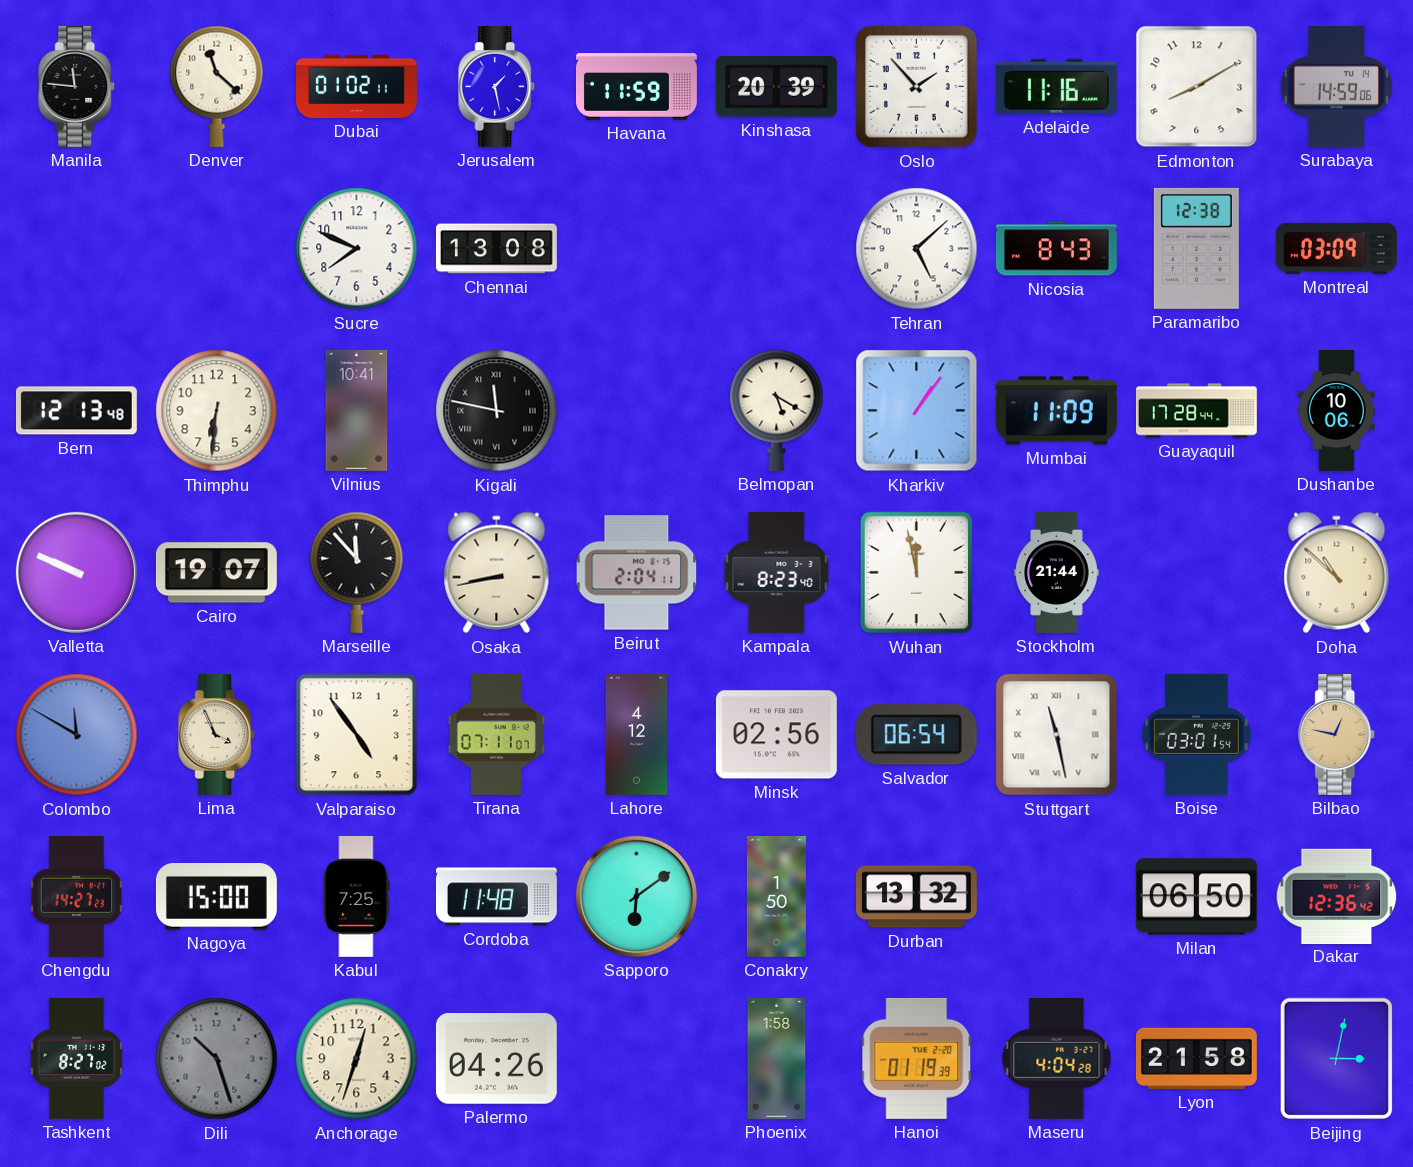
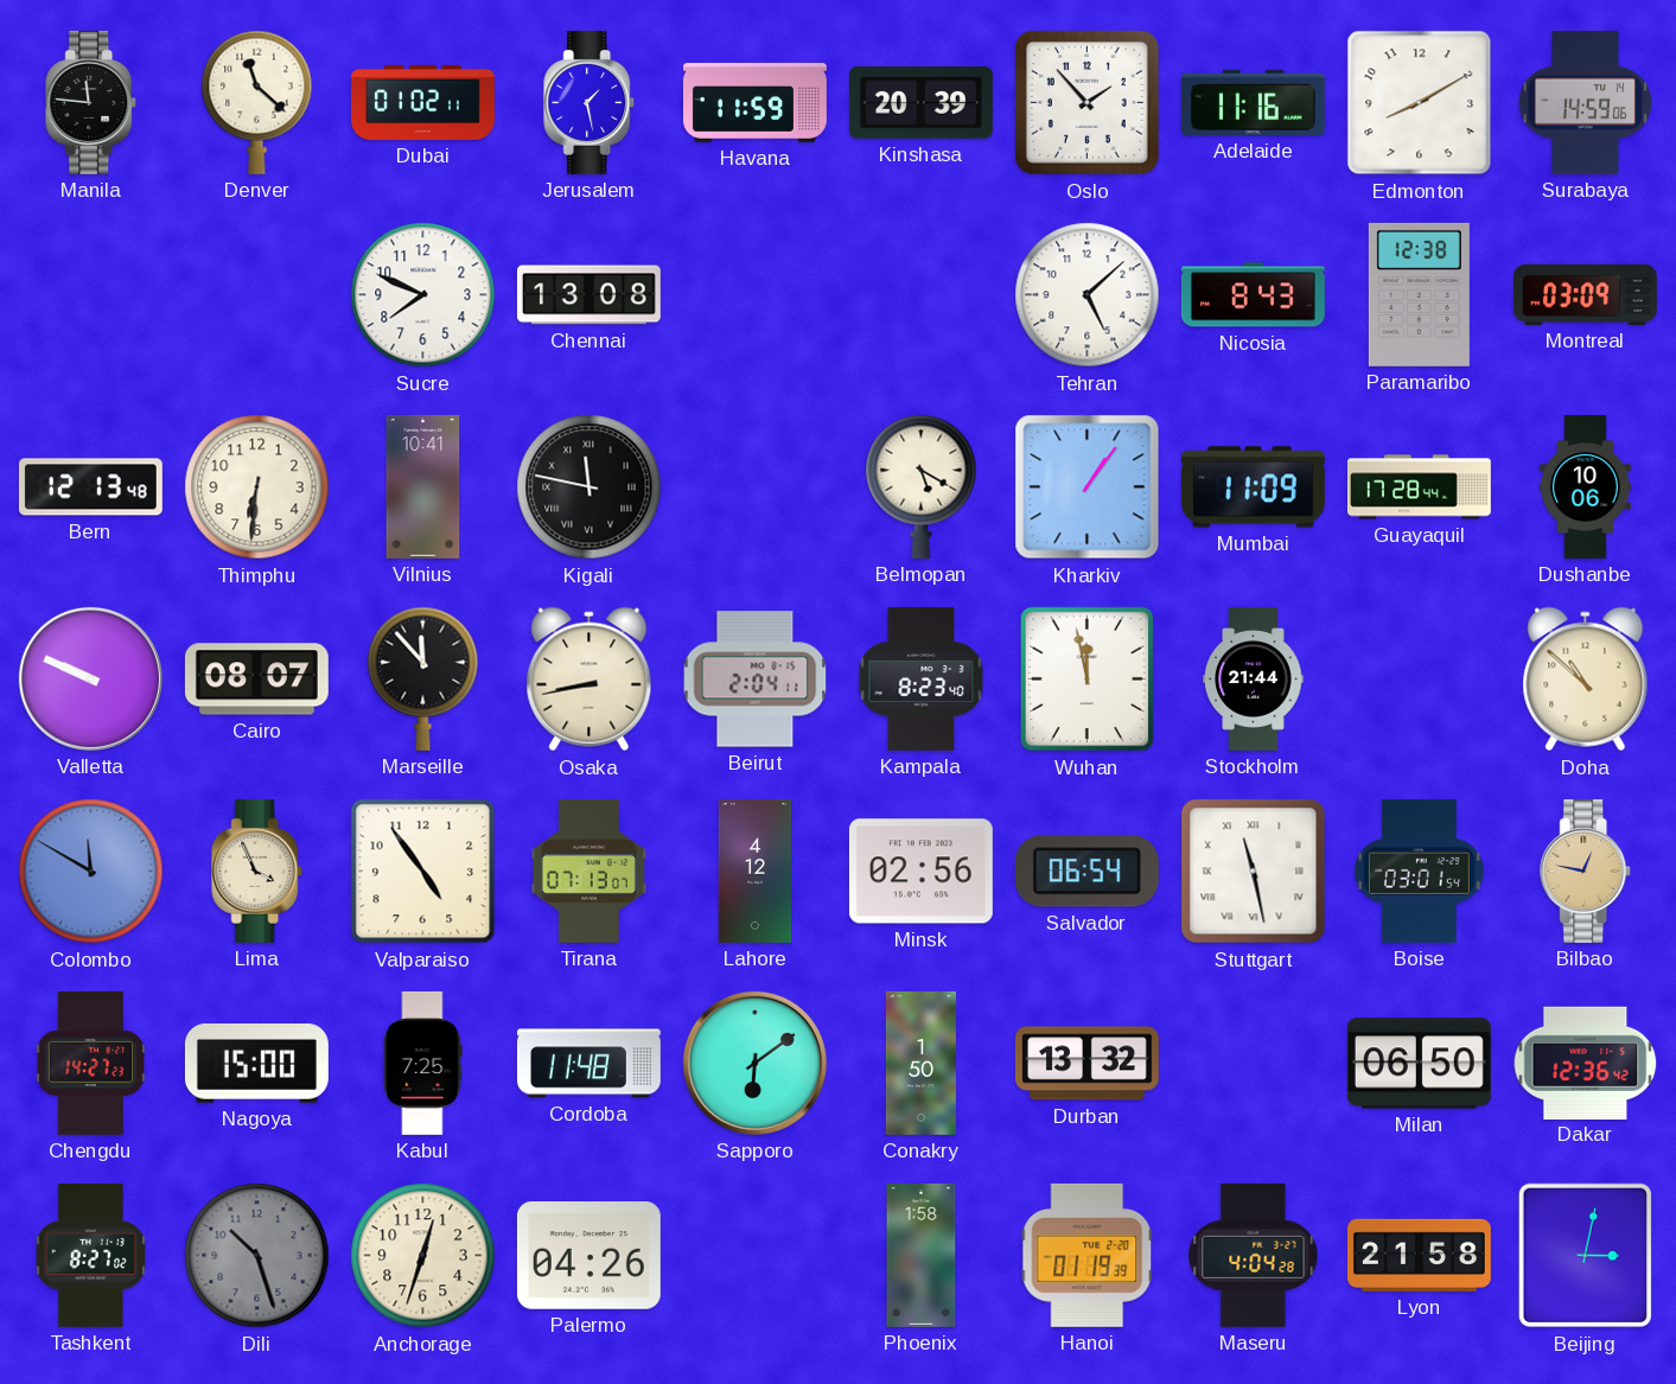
Cairo: 19:07 -> 08:07
Tirana: 07:11 -> 07:13
